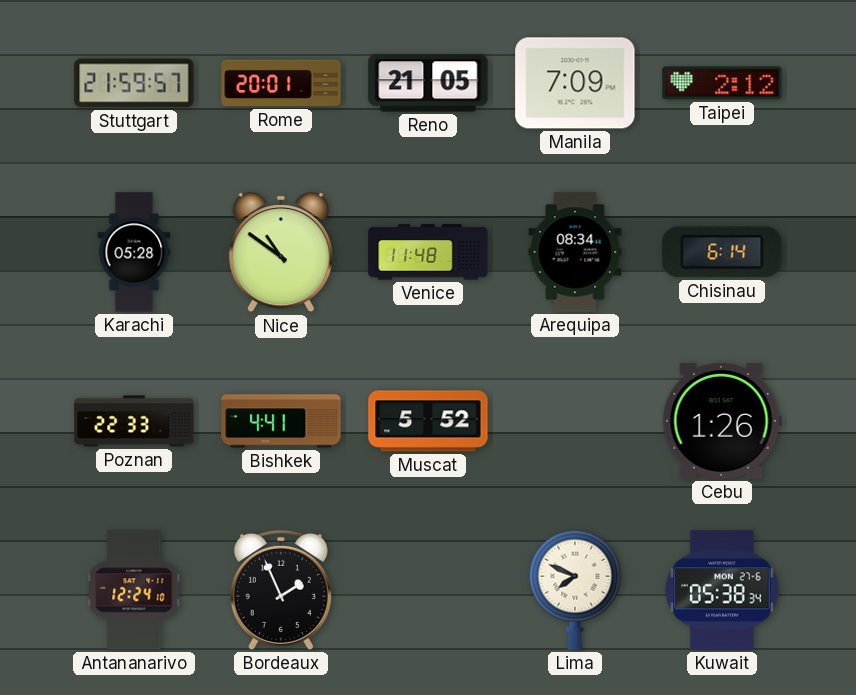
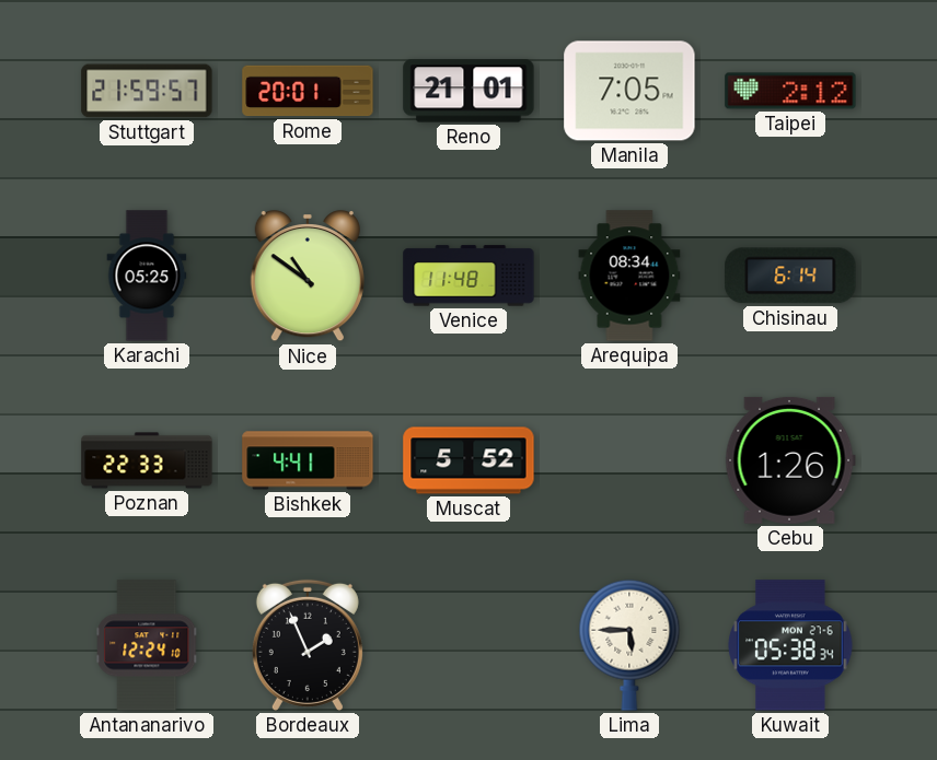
Reno: 21:05 -> 21:01
Manila: 7:09 -> 7:05
Karachi: 05:28 -> 05:25
Lima: 7:49 -> 5:45
